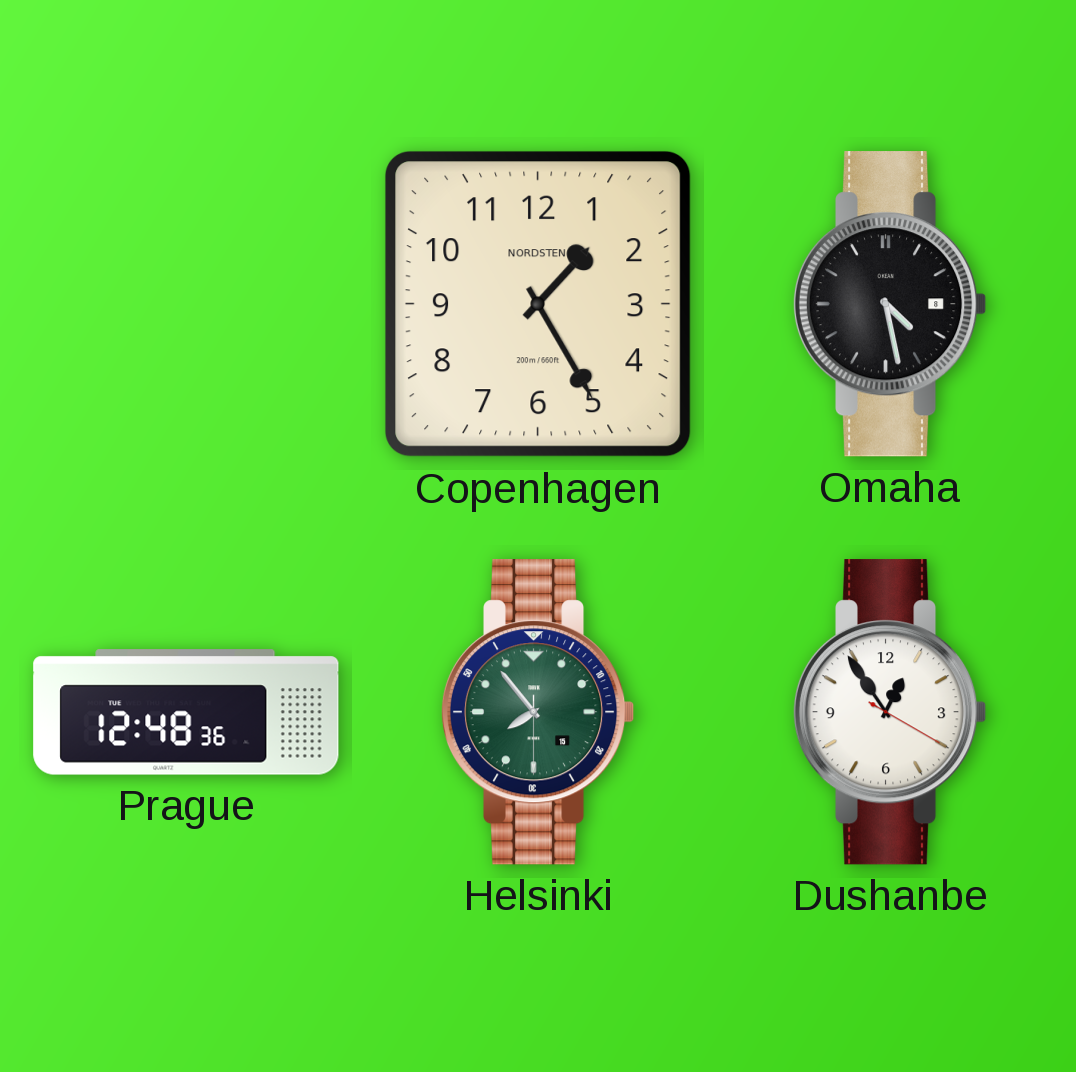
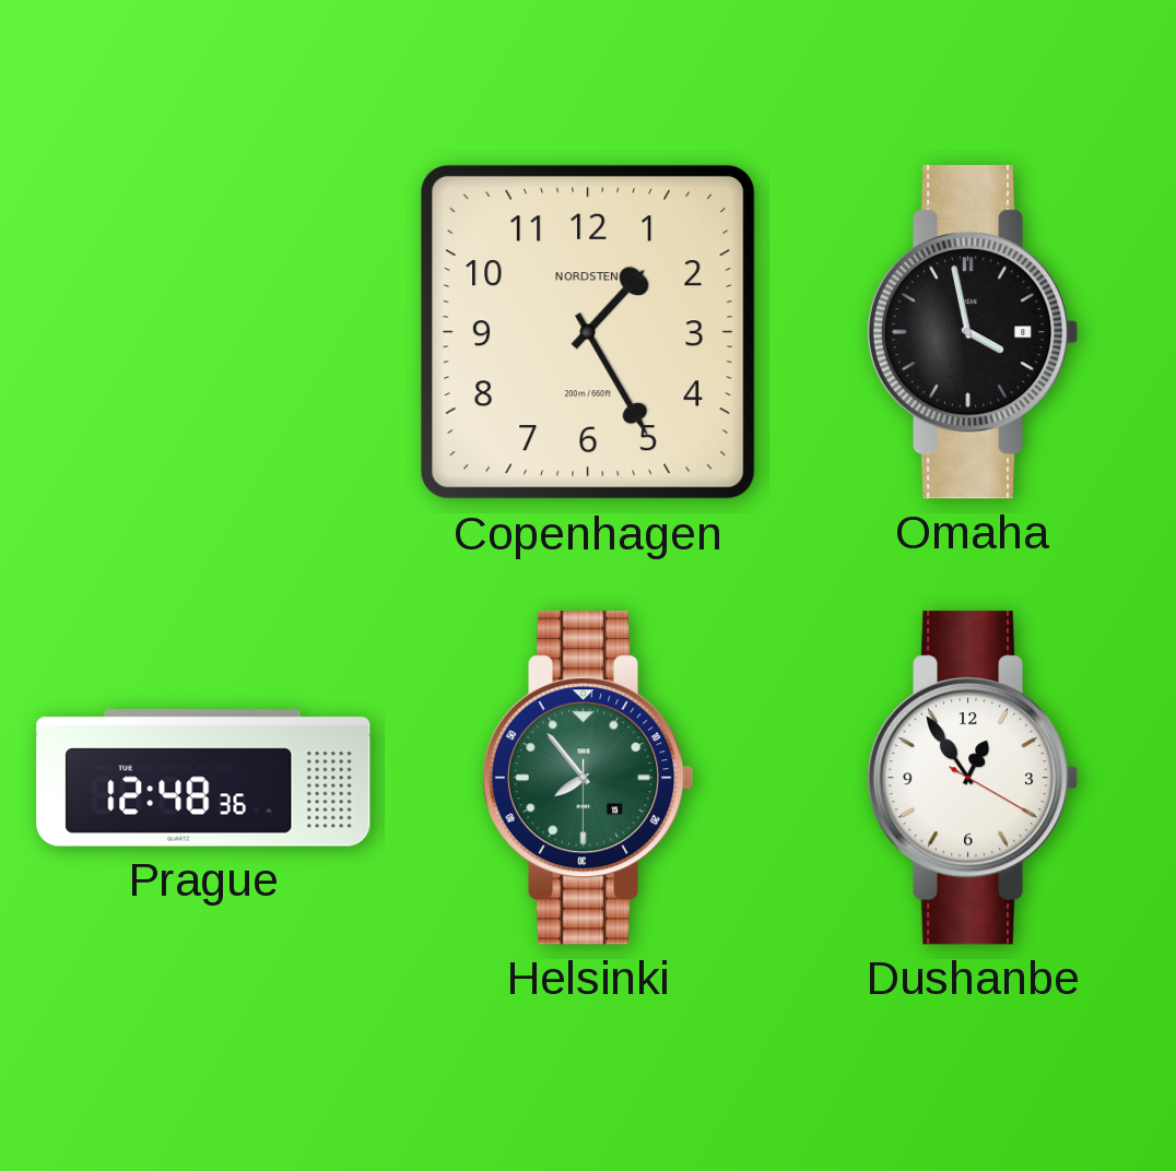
Omaha: 4:28 -> 3:58
